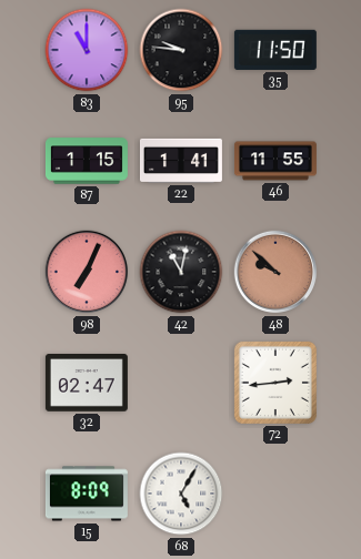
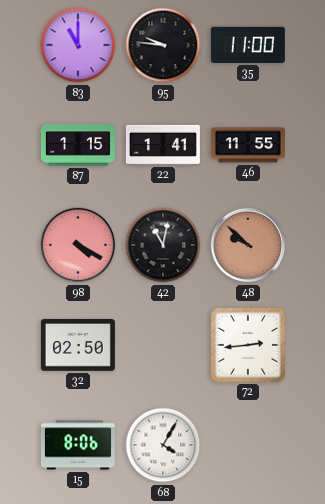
35: 11:50 -> 11:00
98: 7:04 -> 4:20
32: 02:47 -> 02:50
15: 8:09 -> 8:06
68: 5:05 -> 4:05
